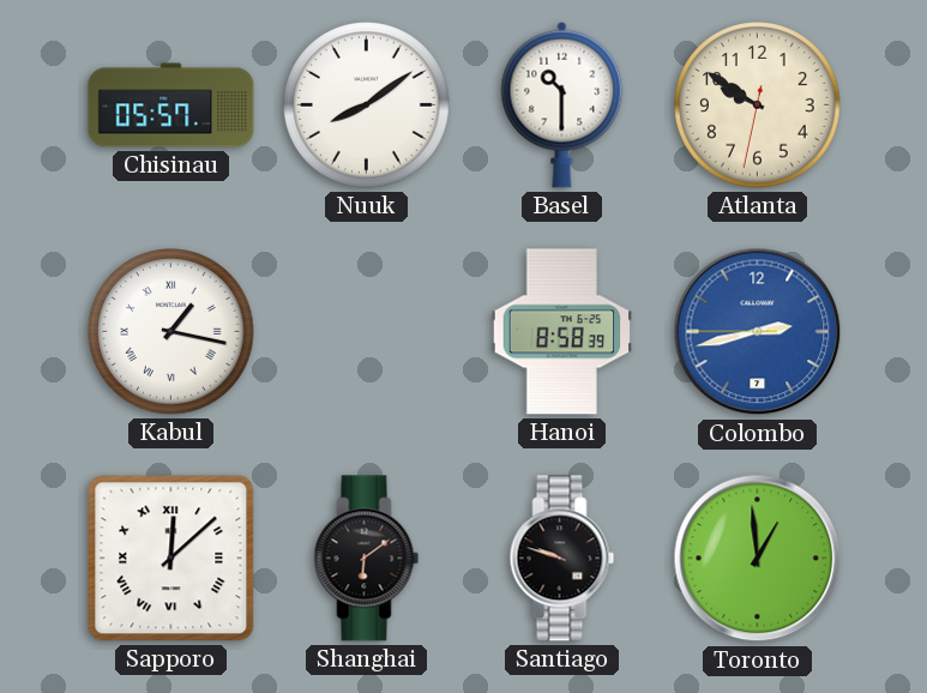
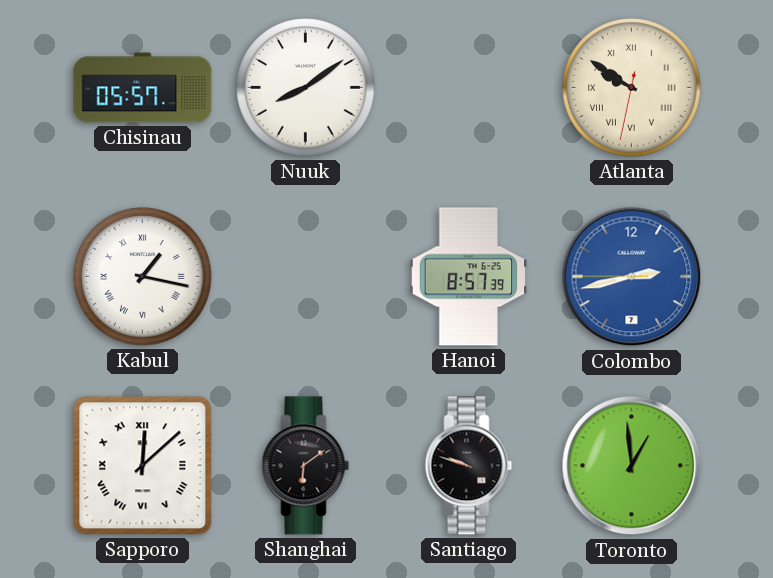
Basel: 10:30 -> none
Atlanta numerals: Arabic -> Roman
Hanoi: 8:58 -> 8:57
